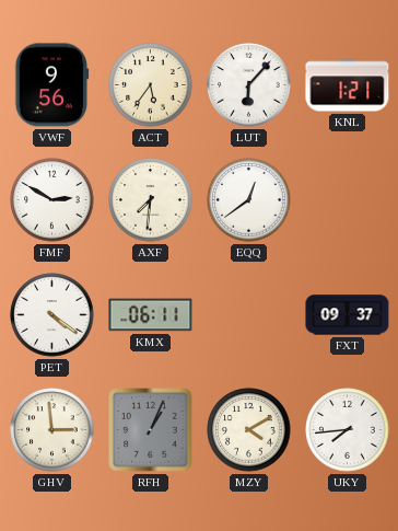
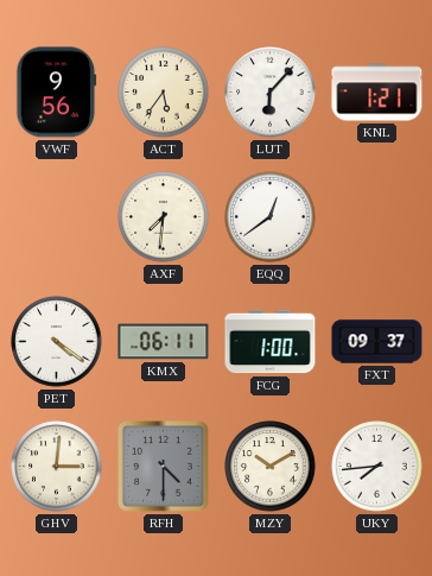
FMF: 2:50 -> none
FCG: none -> 1:00
GHV: 2:59 -> 3:01
RFH: 1:04 -> 4:30
MZY: 4:10 -> 10:10
